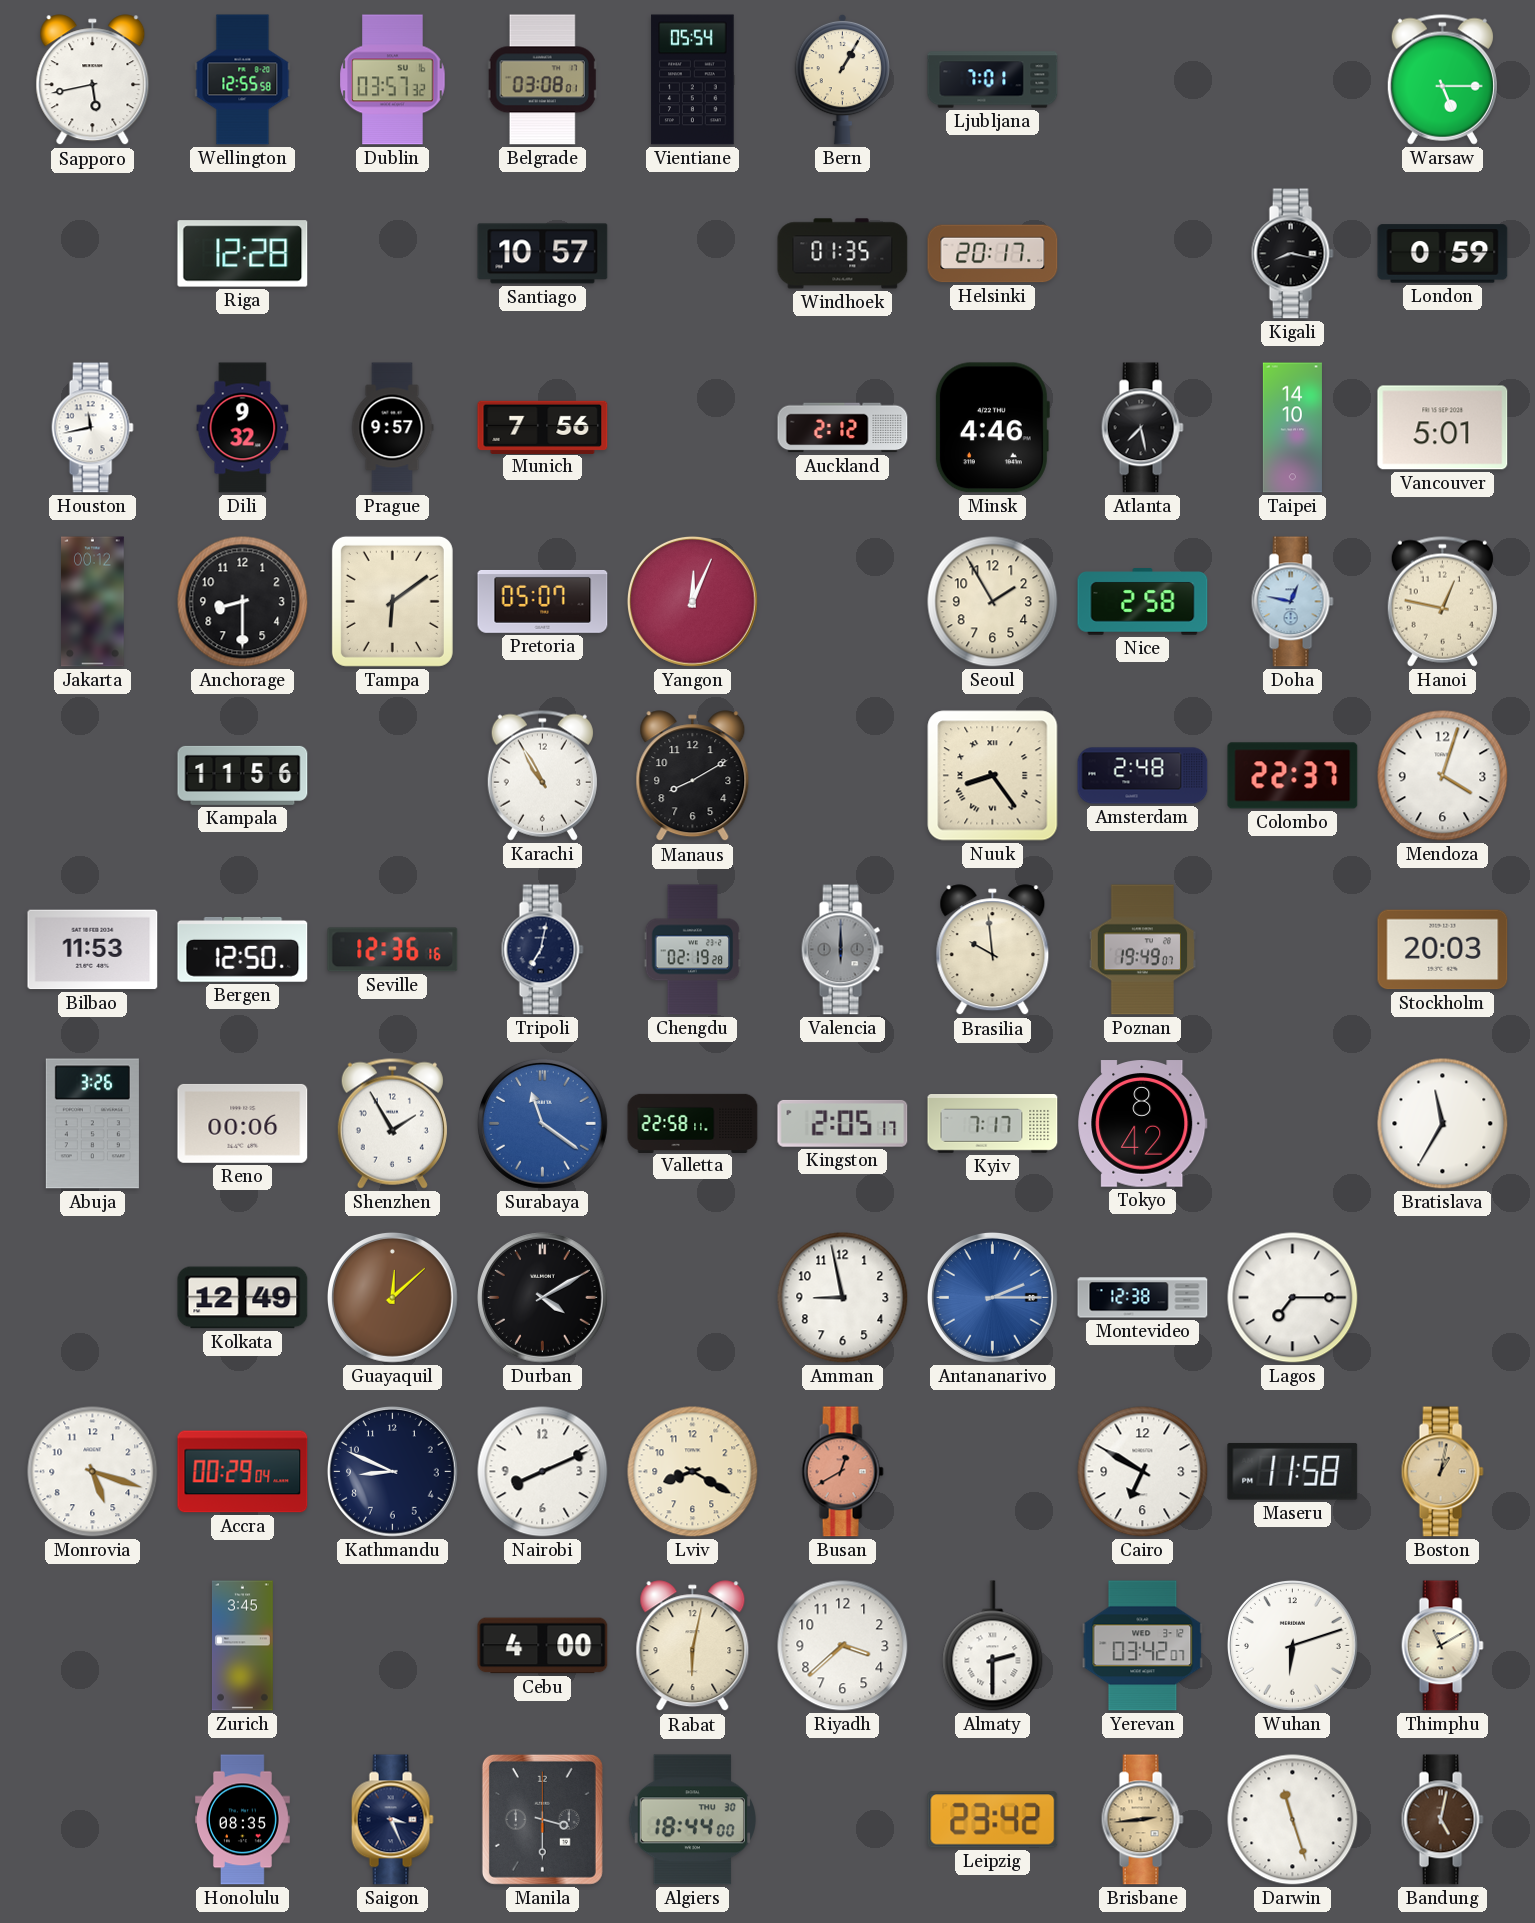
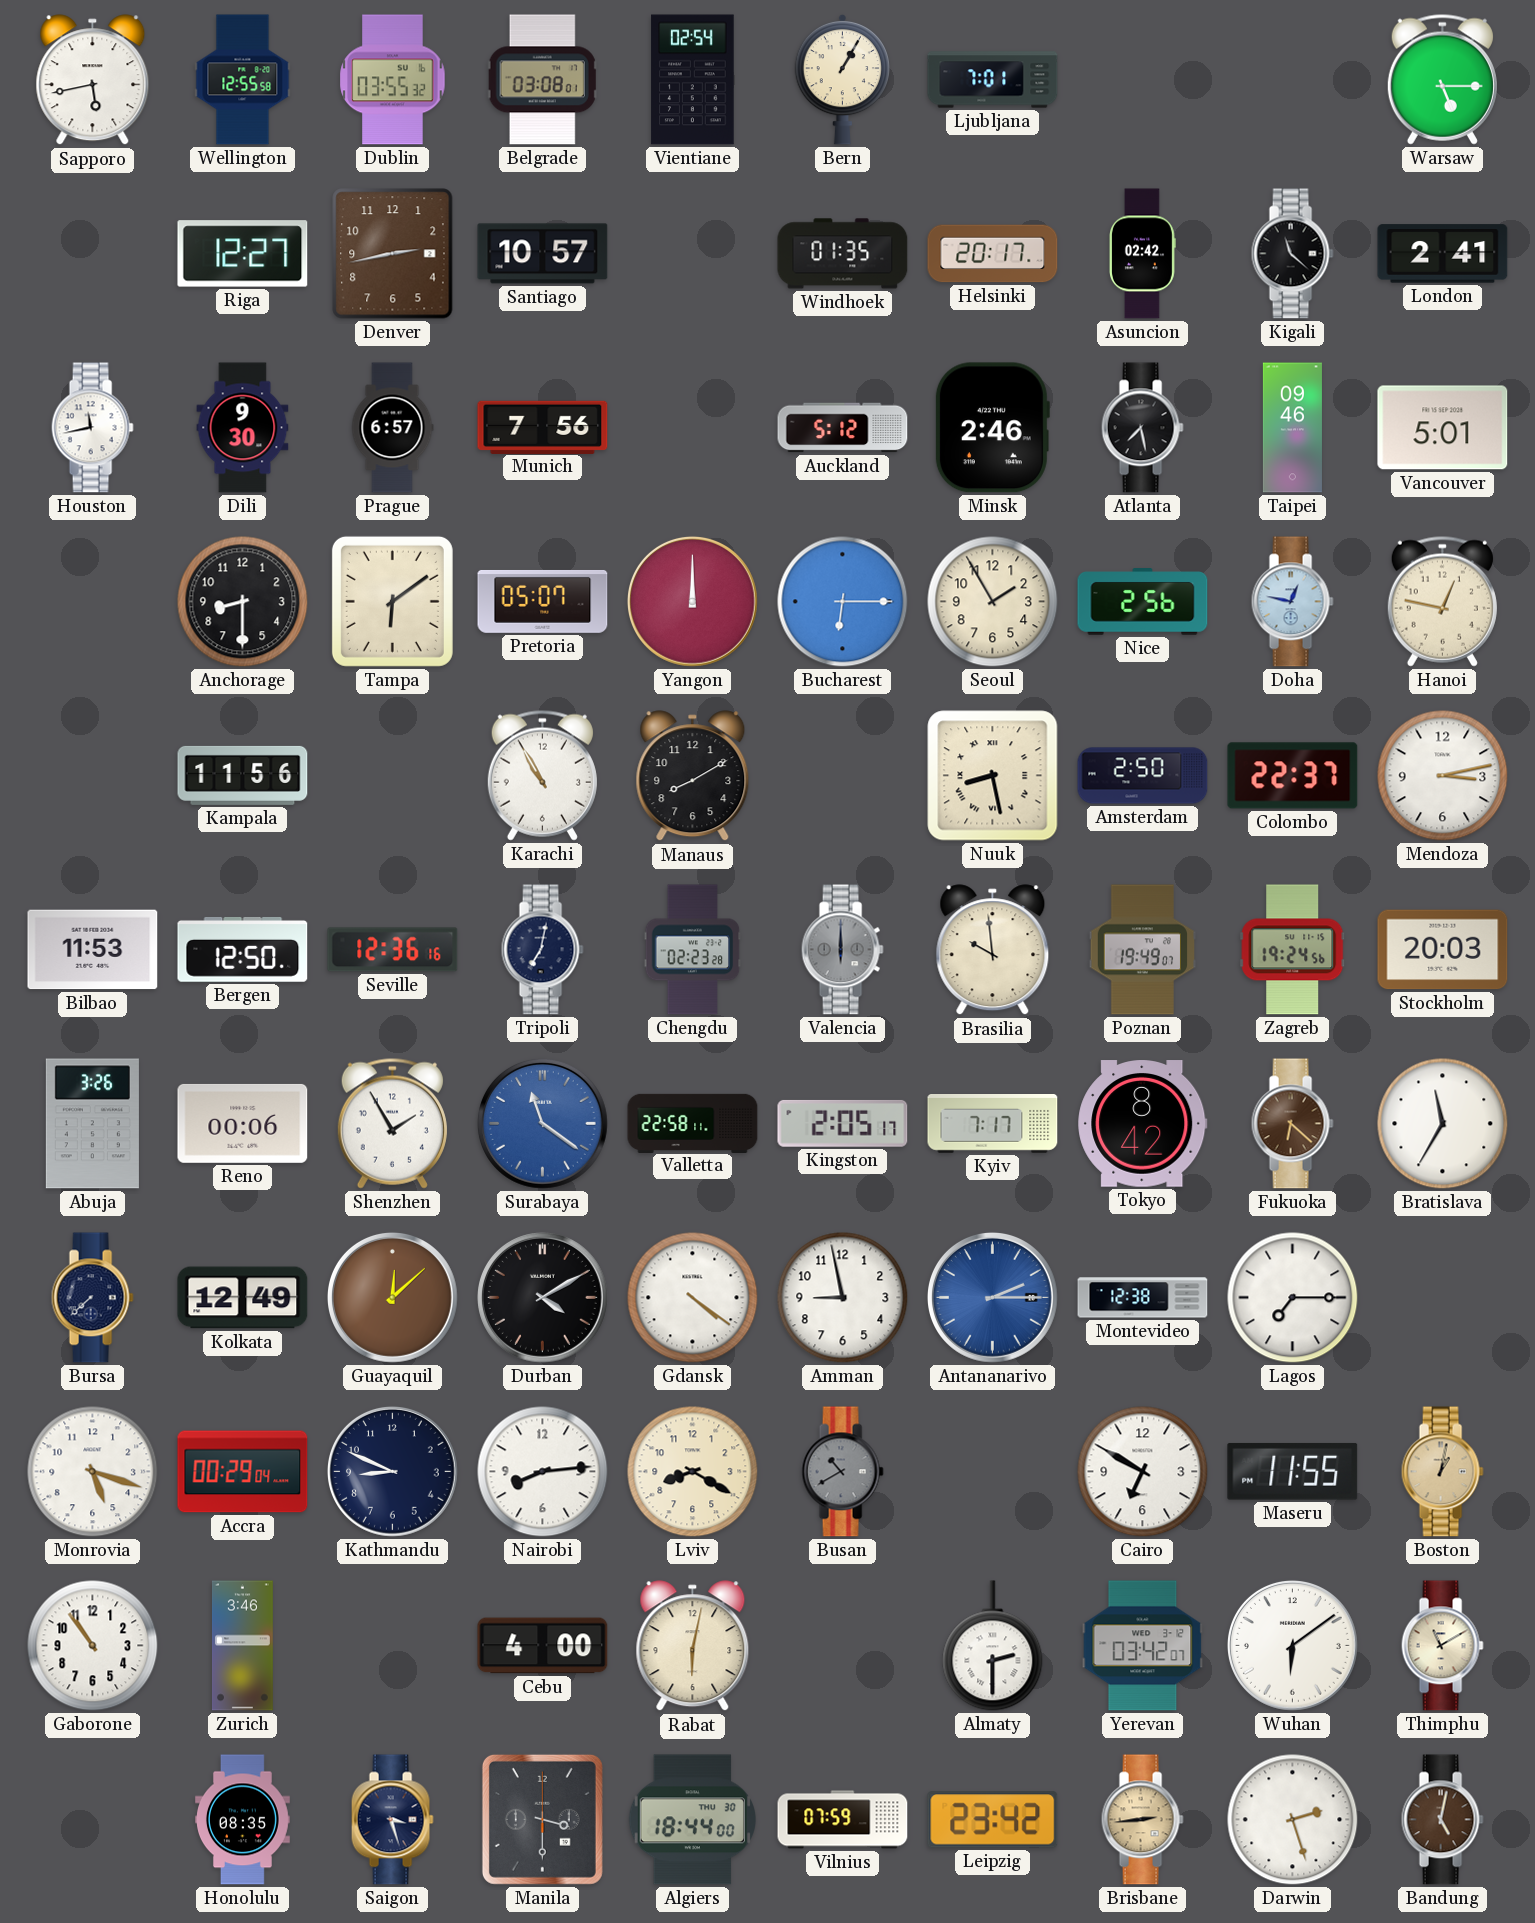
Dublin: 03:57 -> 03:55
Vientiane: 05:54 -> 02:54
Riga: 12:28 -> 12:27
Denver: none -> 2:43
Asuncion: none -> 02:42
Kigali: 8:17 -> 11:22
London: 0:59 -> 2:41
Dili: 9:32 -> 9:30
Prague: 9:57 -> 6:57
Auckland: 2:12 -> 5:12
Minsk: 4:46 -> 2:46
Taipei: 14:10 -> 09:46
Jakarta: 00:12 -> none
Yangon: 12:04 -> 12:00
Bucharest: none -> 6:15
Nice: 2:58 -> 2:56
Nuuk: 8:24 -> 8:28
Amsterdam: 2:48 -> 2:50
Mendoza: 4:03 -> 3:13
Chengdu: 02:19 -> 02:23
Zagreb: none -> 19:24
Fukuoka: none -> 6:22
Bursa: none -> 7:38
Gdansk: none -> 4:21
Nairobi: 8:11 -> 8:14
Busan: 12:40 -> 10:40
Busan dial: salmon -> grey
Maseru: 11:58 -> 11:55
Gaborone: none -> 10:54
Zurich: 3:45 -> 3:46
Riyadh: 3:38 -> none
Wuhan: 6:12 -> 6:09
Saigon: 3:26 -> 3:27
Vilnius: none -> 07:59
Darwin: 11:27 -> 2:27
